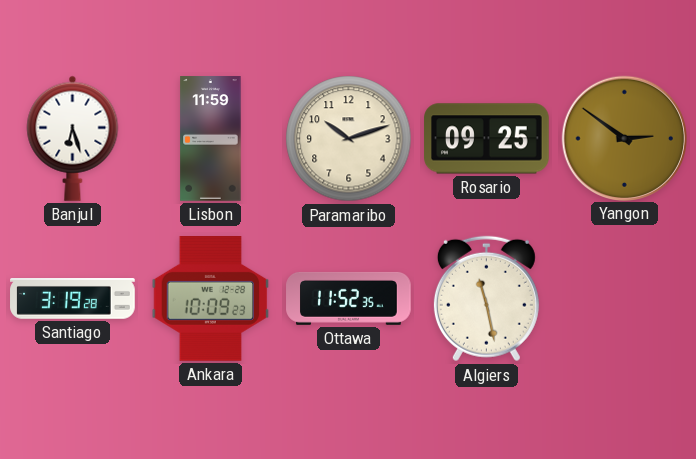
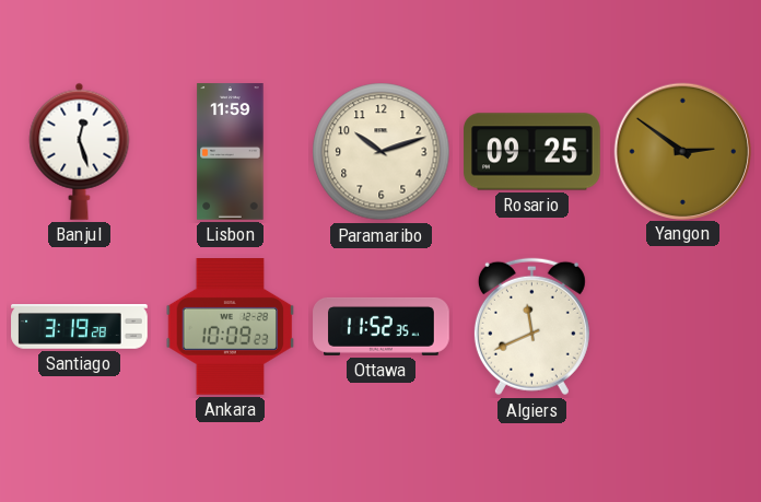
Banjul: 6:27 -> 12:27
Algiers: 11:28 -> 11:41
